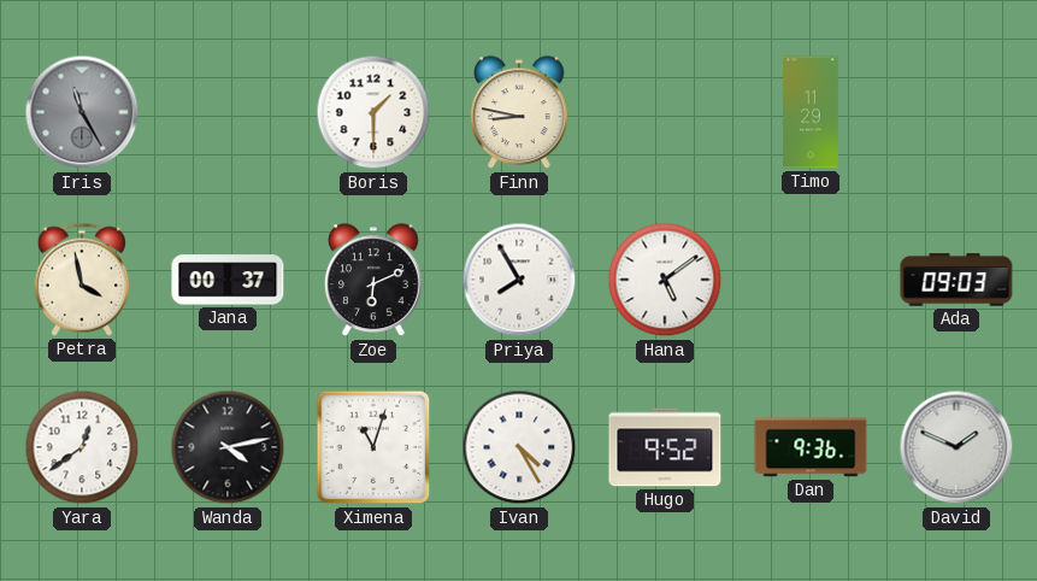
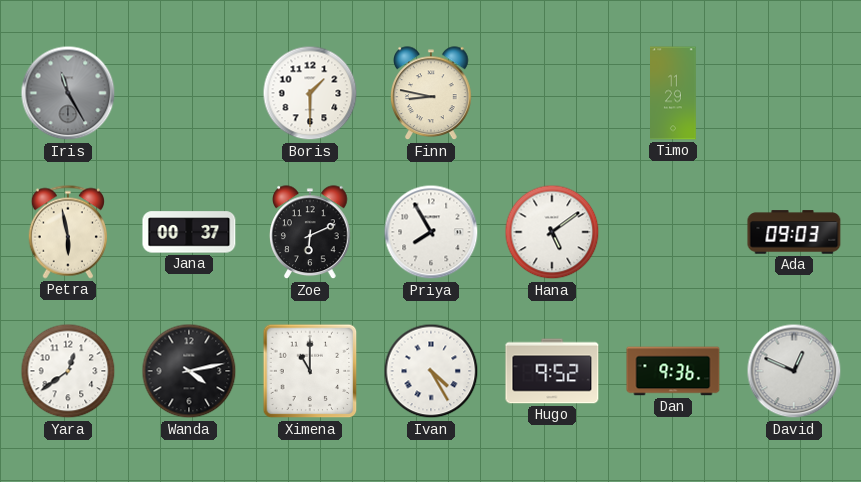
Petra: 3:58 -> 5:58
Ximena: 11:03 -> 11:00
David: 1:49 -> 12:49
